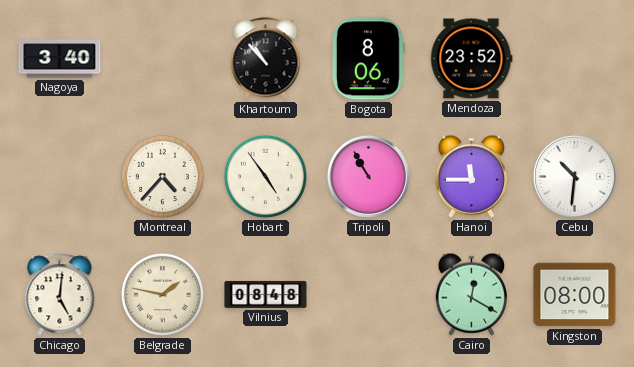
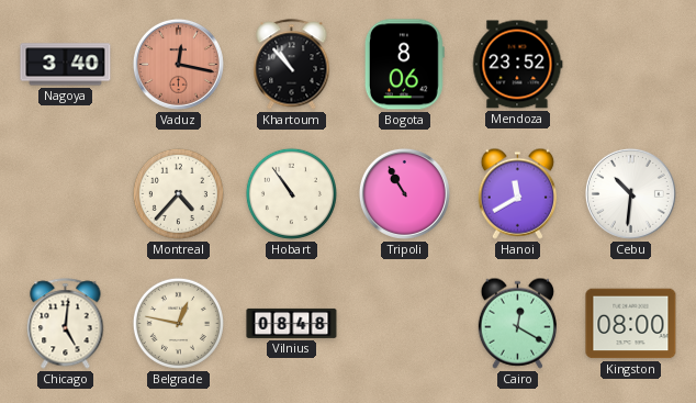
Vaduz: none -> 12:17
Hobart: 4:54 -> 10:54
Hanoi: 11:45 -> 11:40
Belgrade: 1:47 -> 12:47
